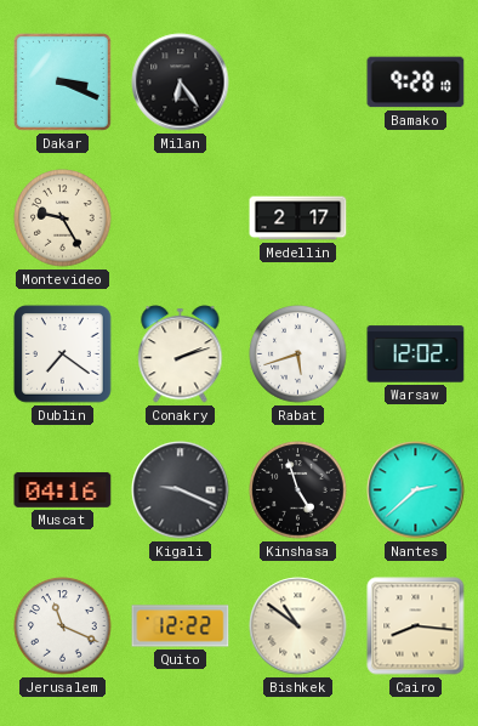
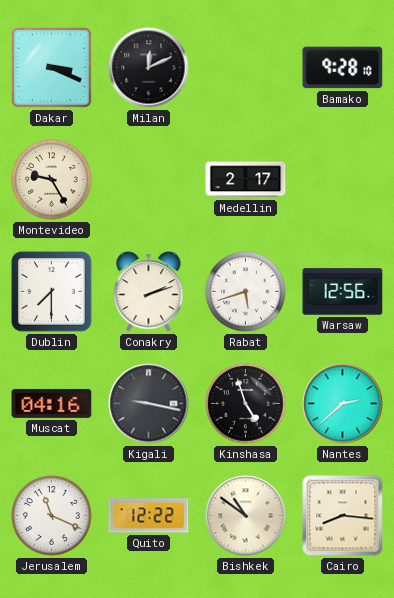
Milan: 6:24 -> 12:11
Dublin: 7:21 -> 7:30
Warsaw: 12:02 -> 12:56
Kigali: 9:19 -> 9:17
